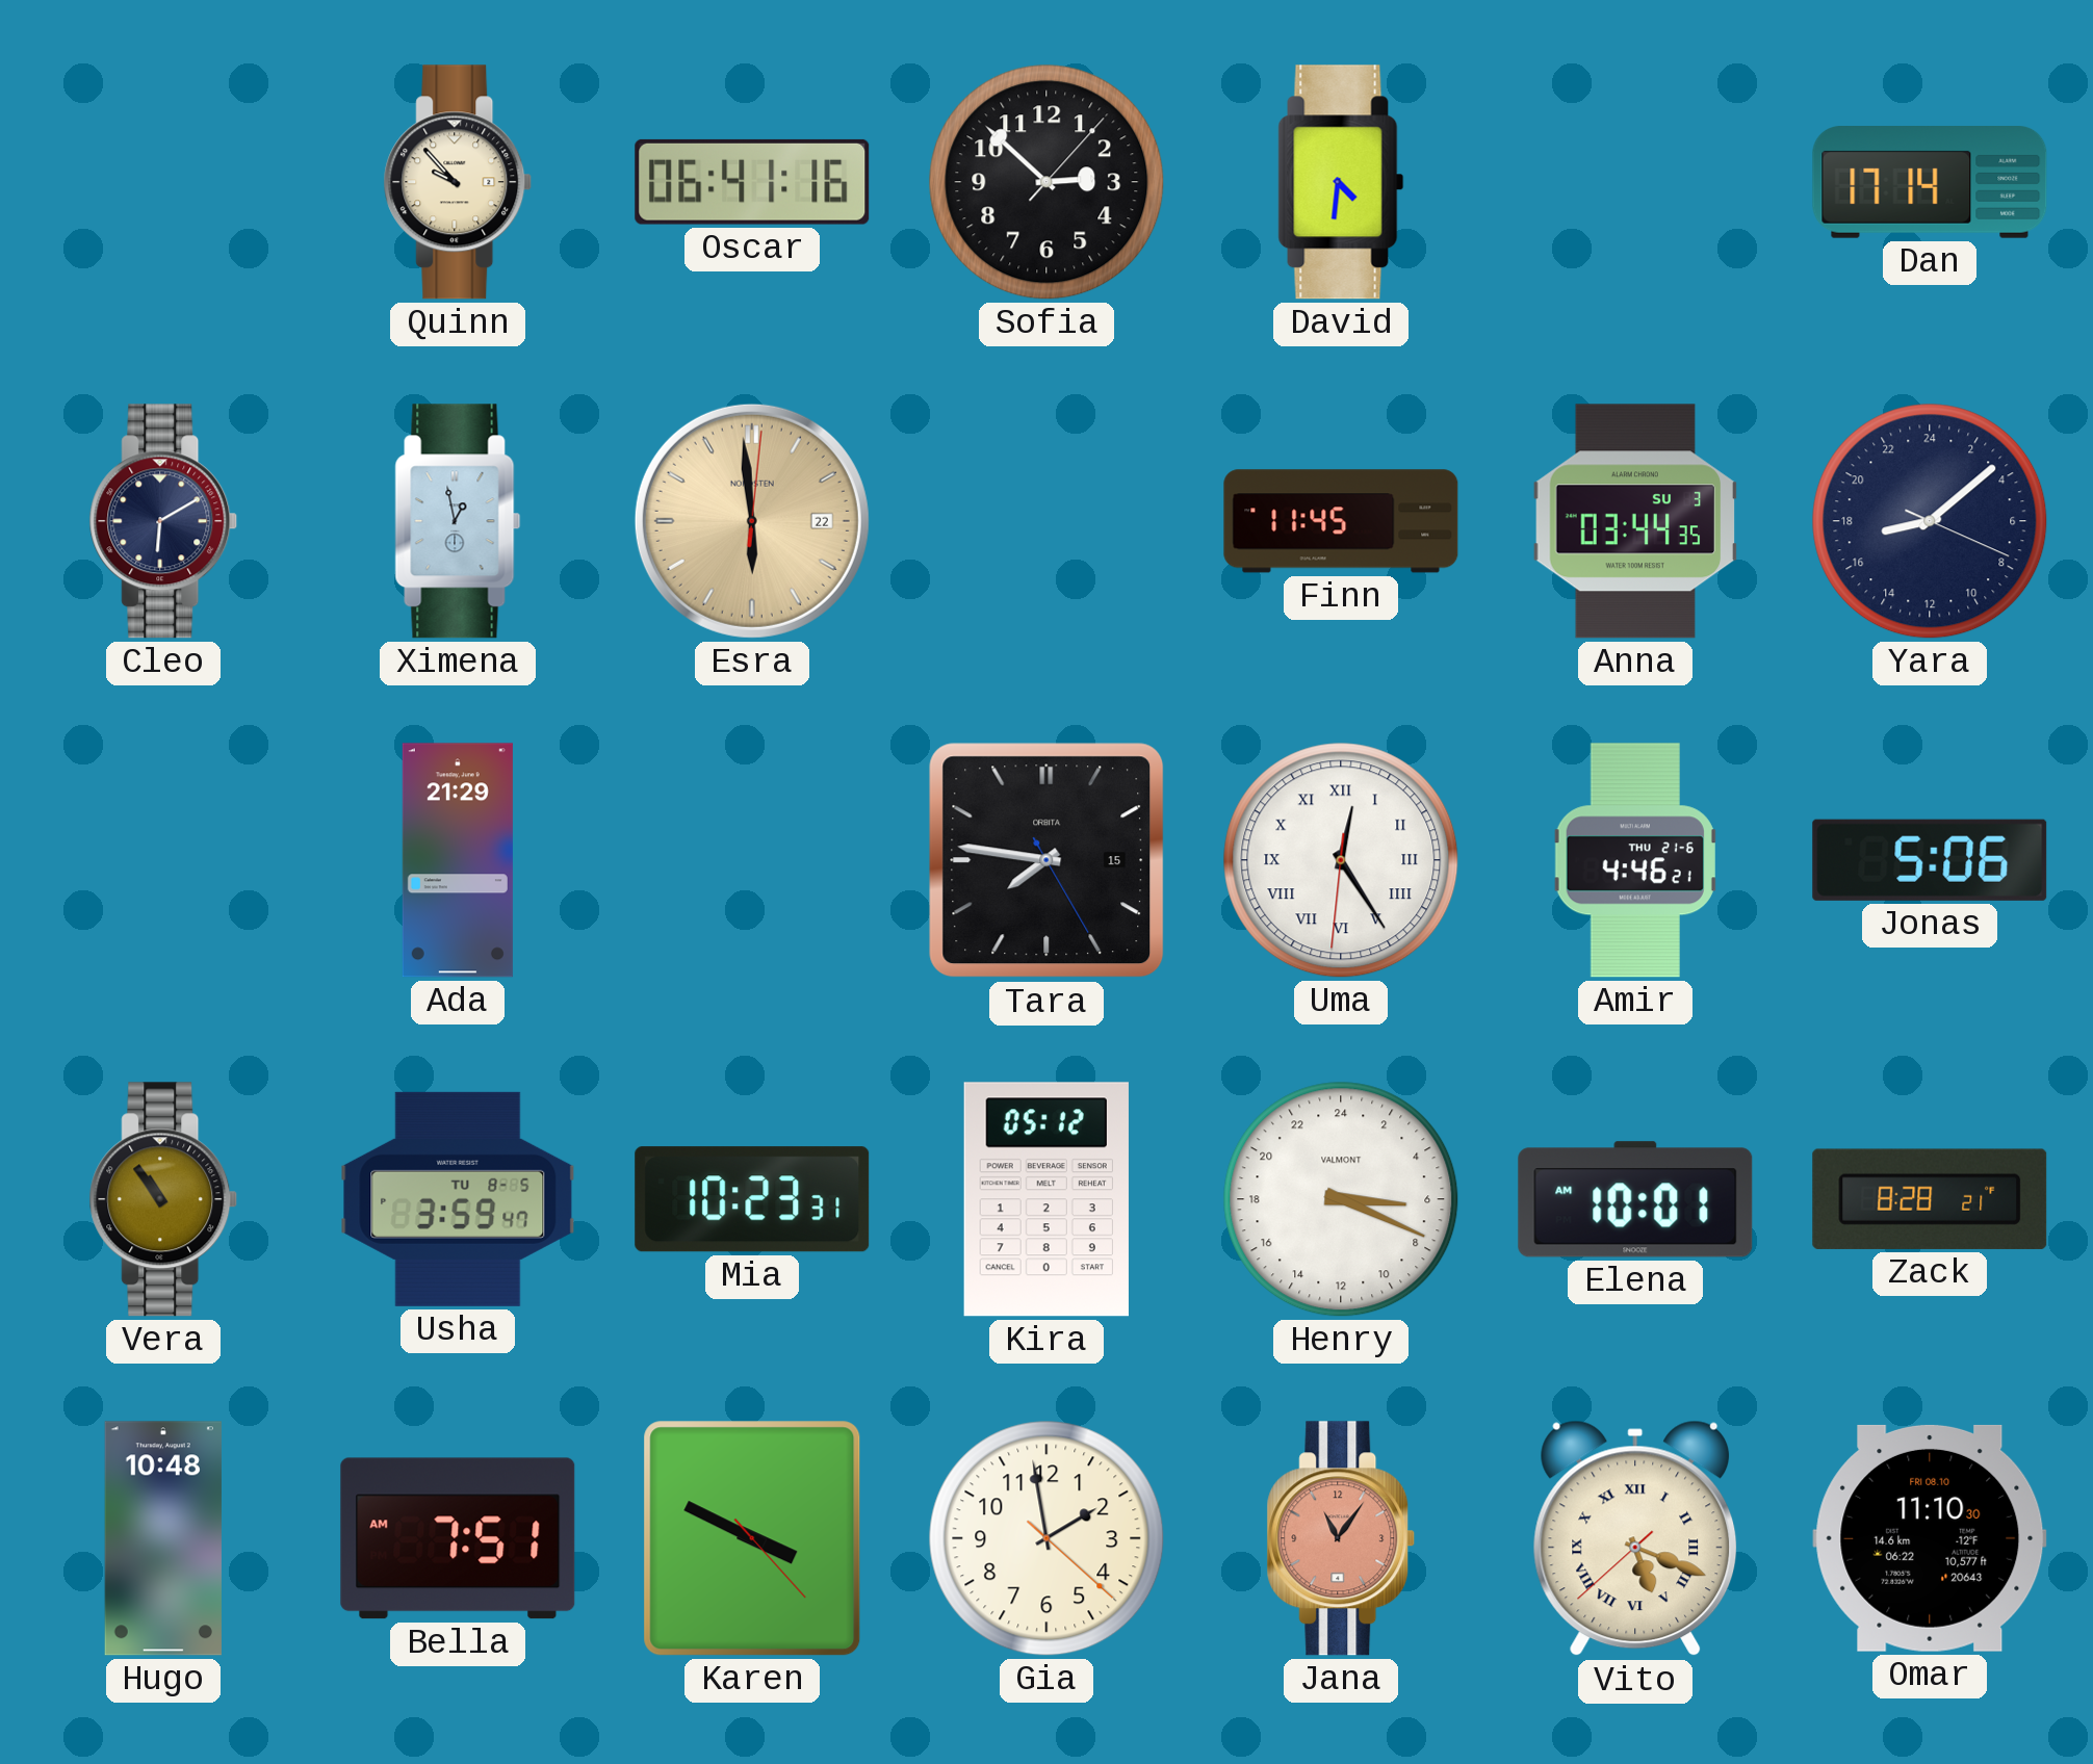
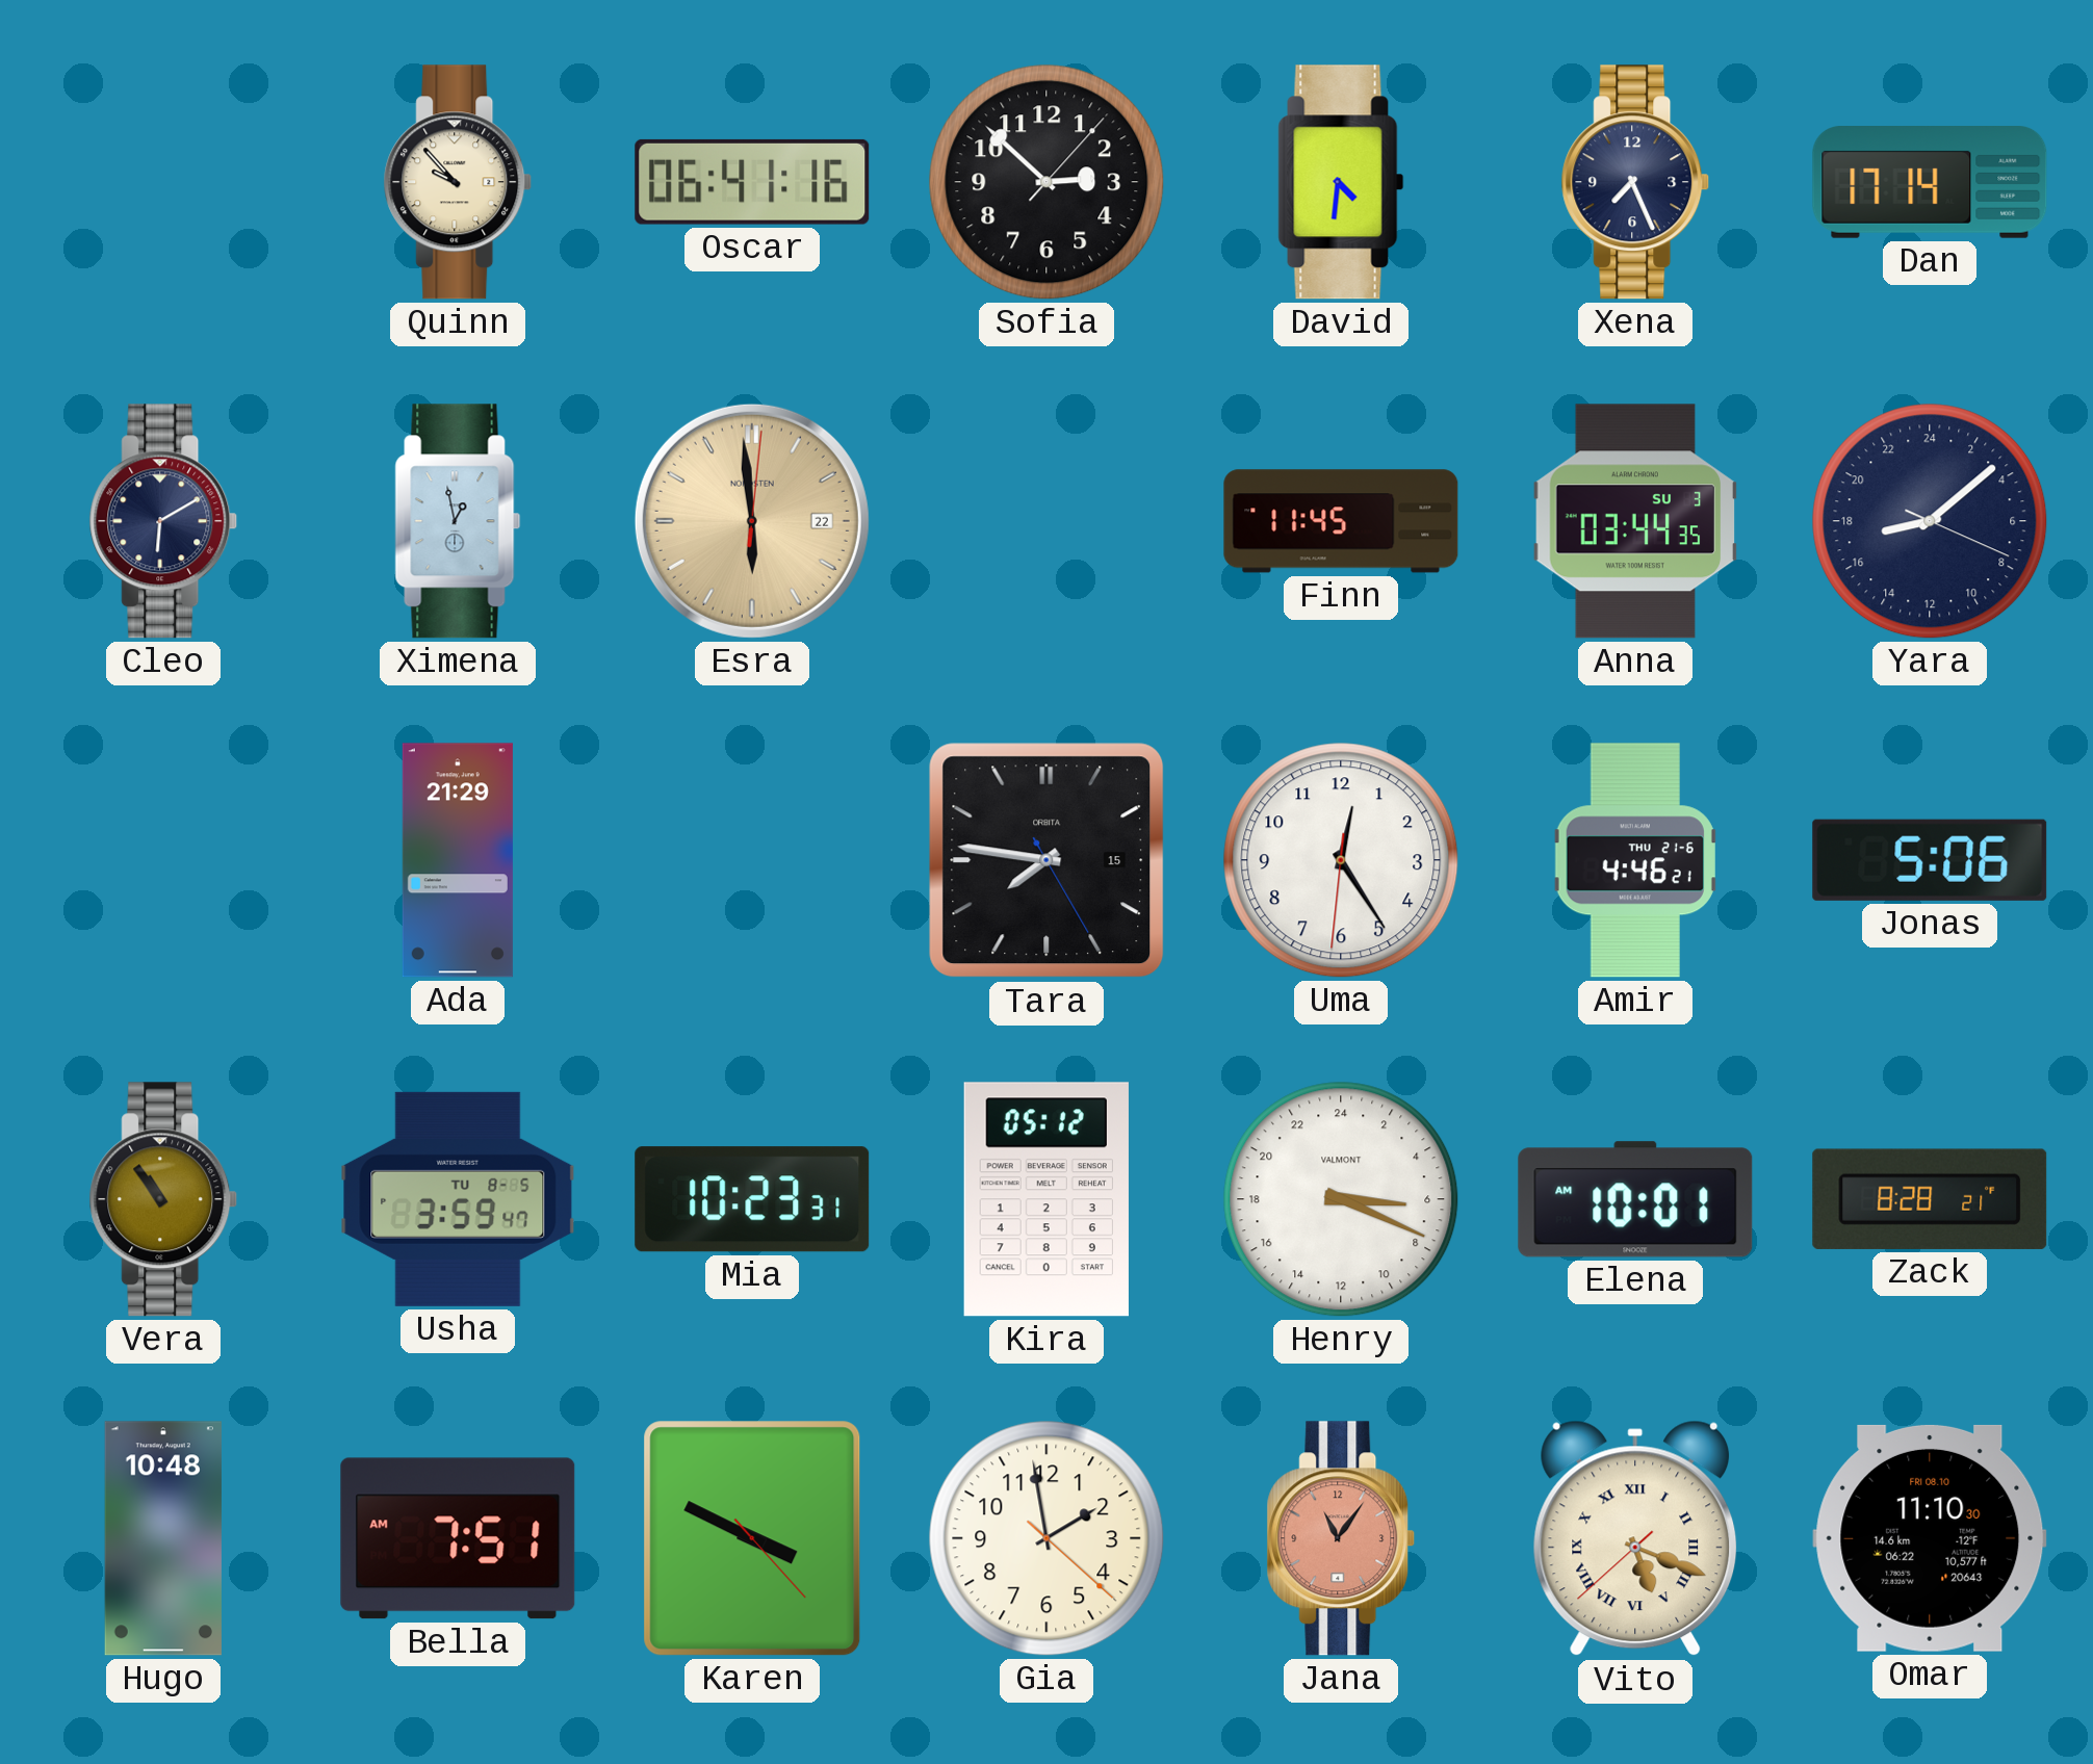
Xena: none -> 7:26
Uma numerals: Roman -> Arabic
